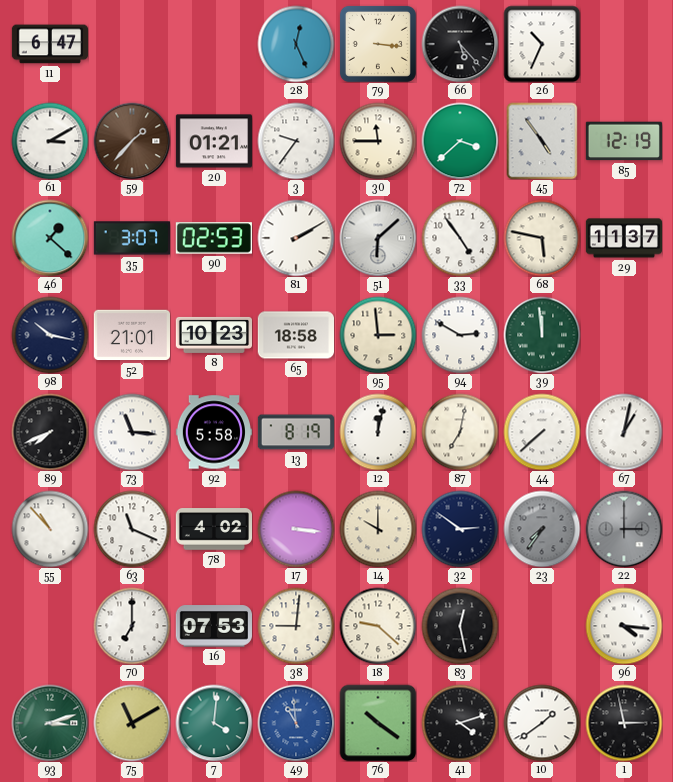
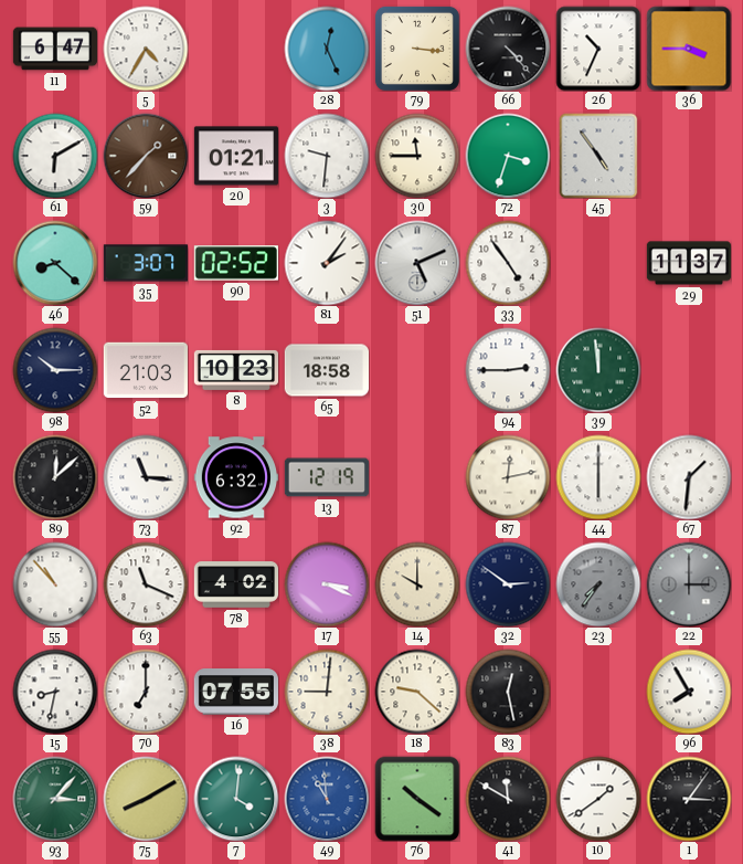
5: none -> 4:35
66: 5:23 -> 4:23
36: none -> 3:45
61: 3:10 -> 6:10
3: 9:36 -> 9:31
72: 3:38 -> 3:33
85: 12:19 -> none
46: 1:22 -> 8:22
90: 02:53 -> 02:52
81: 2:10 -> 2:06
51: 6:08 -> 5:11
68: 5:47 -> none
98: 10:17 -> 10:15
52: 21:01 -> 21:03
95: 2:59 -> none
94: 2:50 -> 2:45
89: 7:41 -> 12:08
92: 5:58 -> 6:32
13: 8:19 -> 12:19
12: 12:02 -> none
87: 7:02 -> 12:13
44: 7:38 -> 6:00
67: 1:02 -> 1:31
17: 3:16 -> 3:19
15: none -> 8:32
16: 07:53 -> 07:55
96: 4:16 -> 7:55
93: 3:12 -> 3:07
75: 11:10 -> 8:10
41: 4:12 -> 11:50
1: 2:58 -> 3:06
